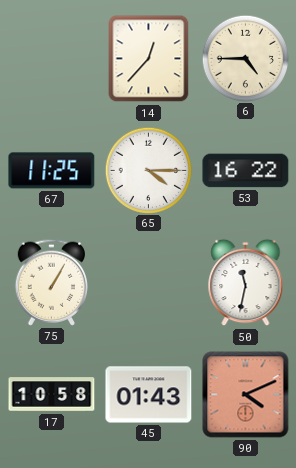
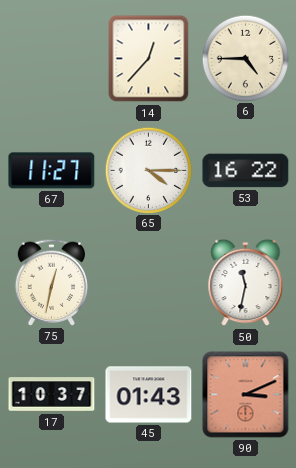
67: 11:25 -> 11:27
75: 1:05 -> 12:32
17: 10:58 -> 10:37
90: 4:11 -> 3:11
